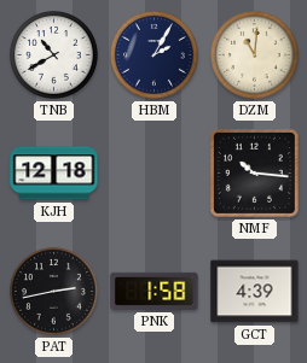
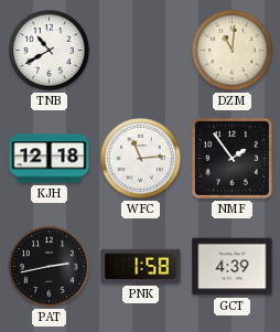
HBM: 2:05 -> none
WFC: none -> 11:14
NMF: 10:16 -> 1:54
